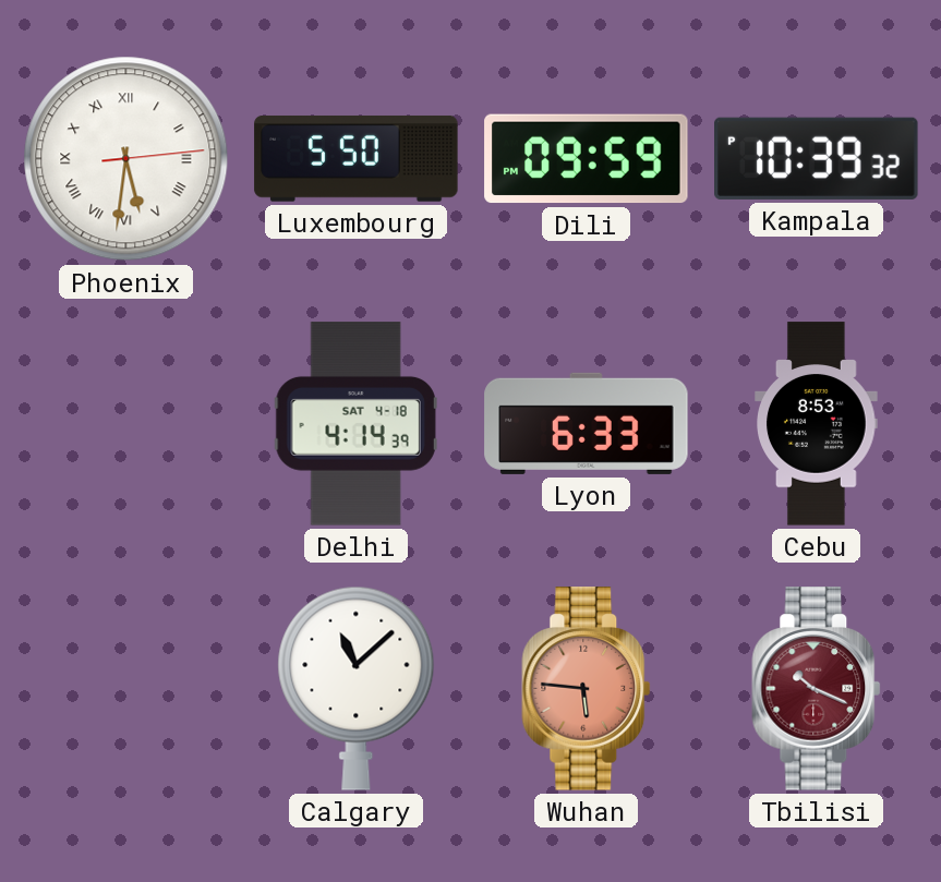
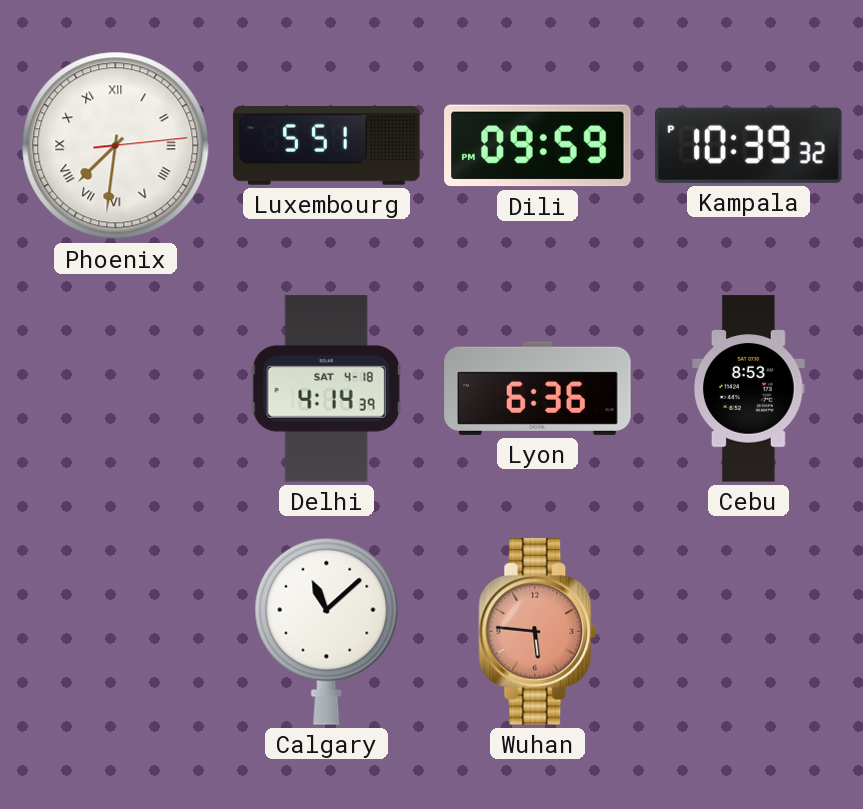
Phoenix: 5:31 -> 7:31
Luxembourg: 5:50 -> 5:51
Lyon: 6:33 -> 6:36
Tbilisi: 10:19 -> none
